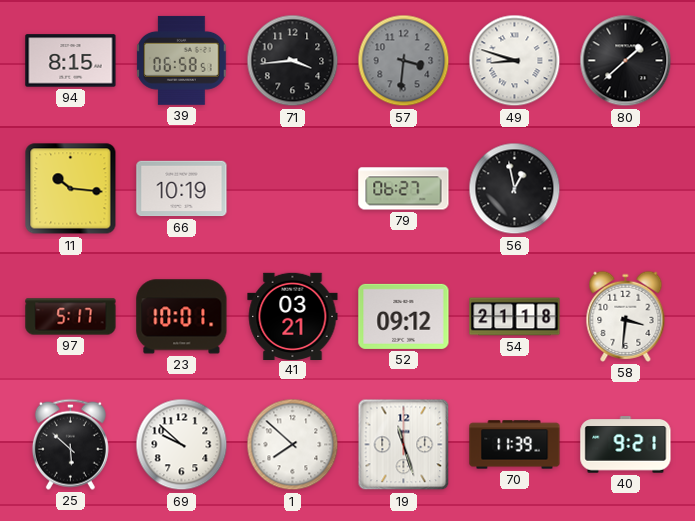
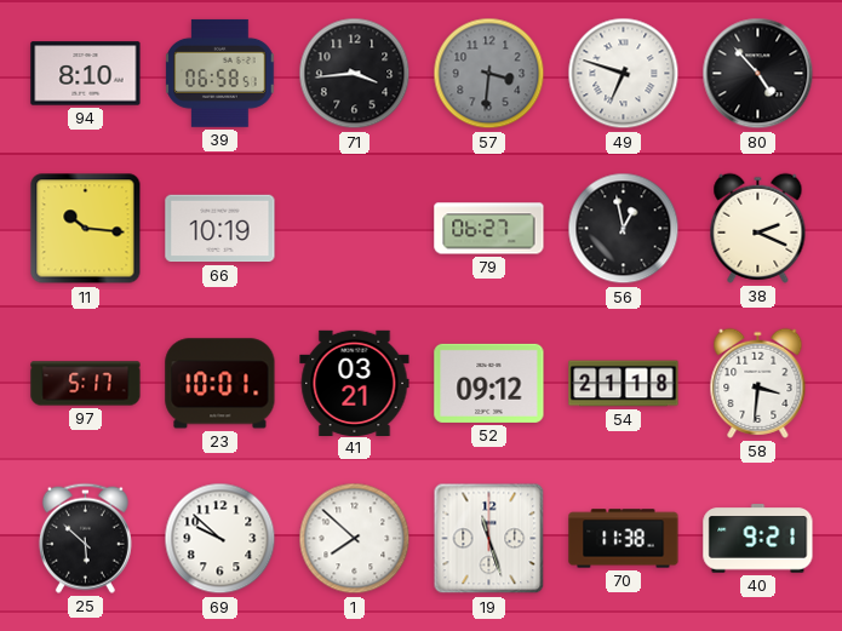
94: 8:15 -> 8:10
49: 8:48 -> 6:48
80: 1:38 -> 4:53
38: none -> 2:19
70: 11:39 -> 11:38
